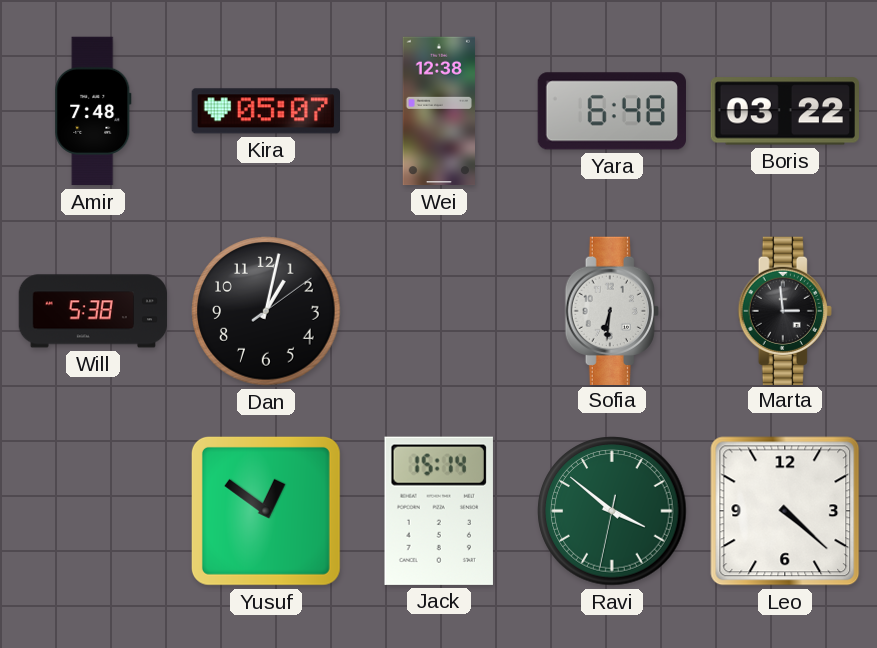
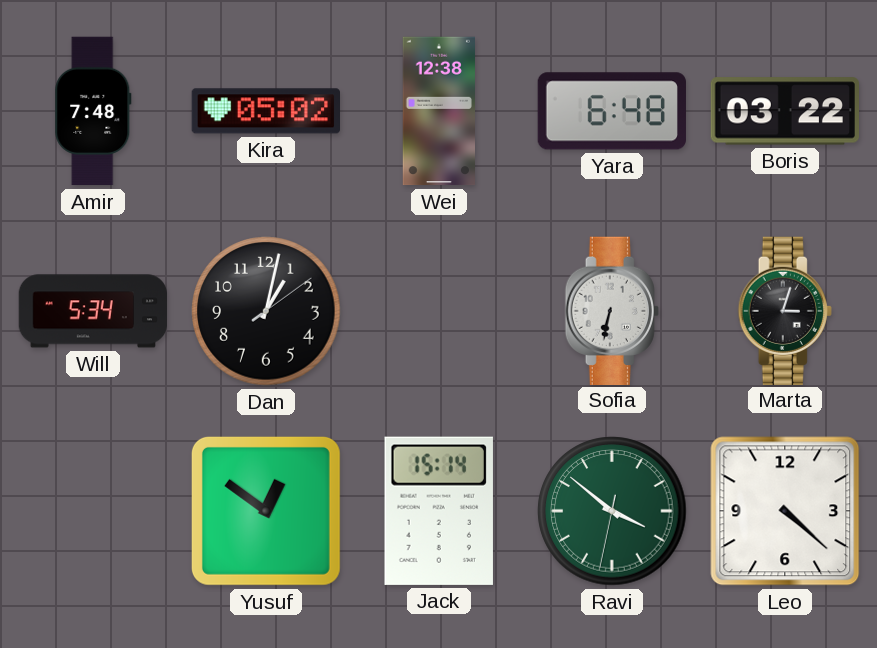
Kira: 05:07 -> 05:02
Will: 5:38 -> 5:34
Sofia: 6:31 -> 6:32
Marta: 2:59 -> 3:03
